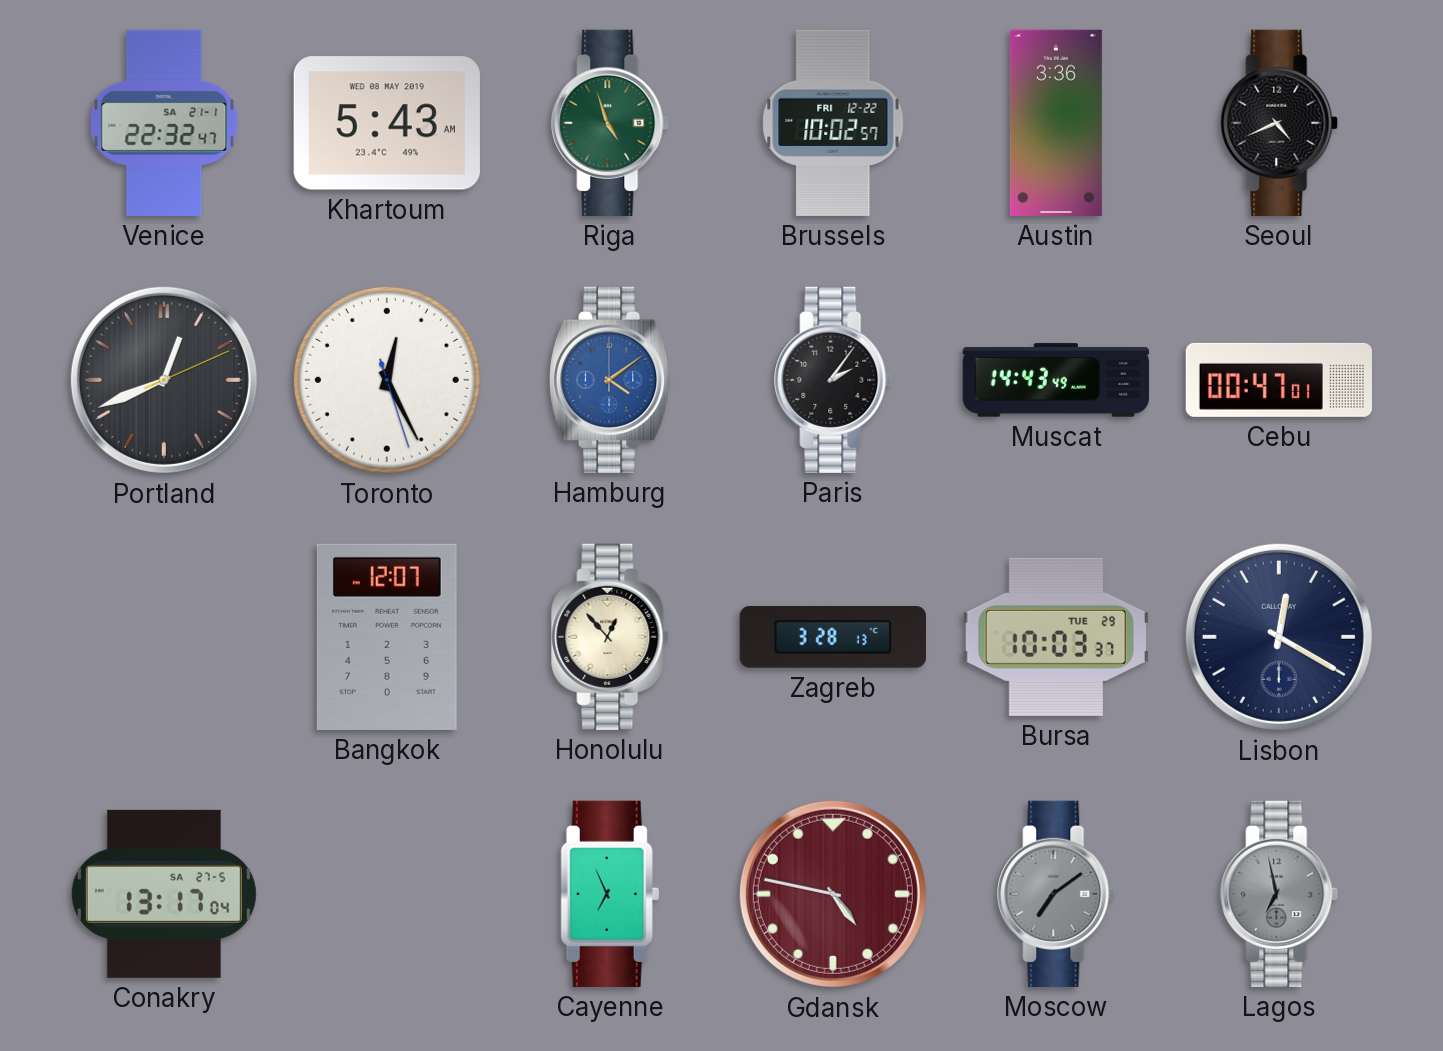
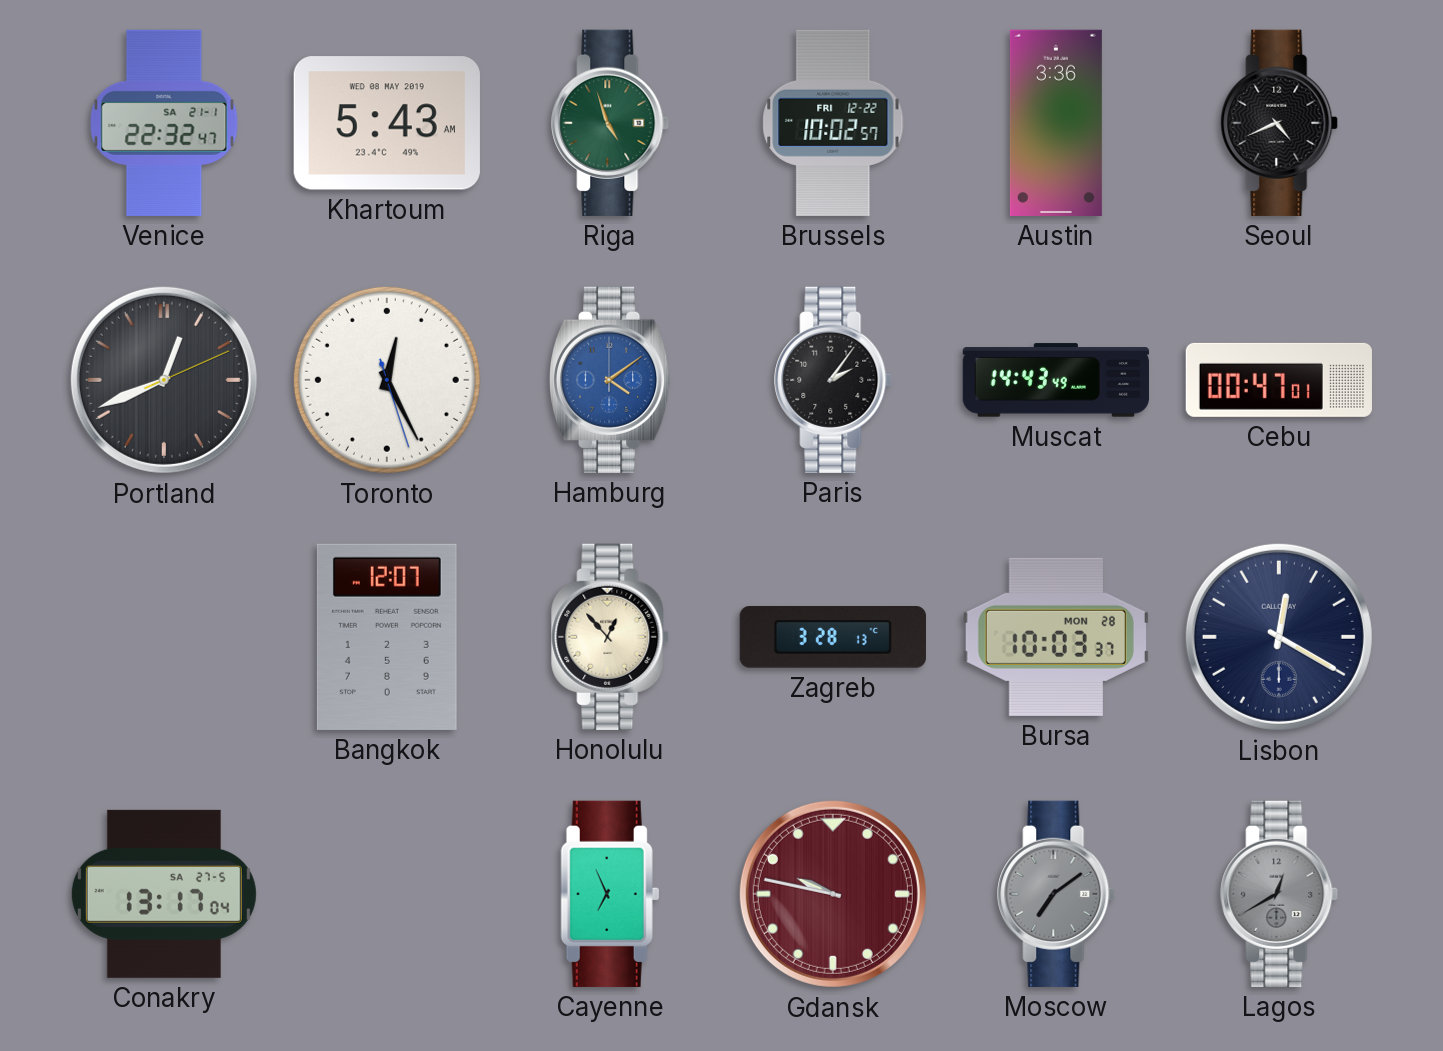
Bursa date: TUE 29 -> MON 28
Gdansk: 4:47 -> 9:47
Lagos: 6:58 -> 12:40
